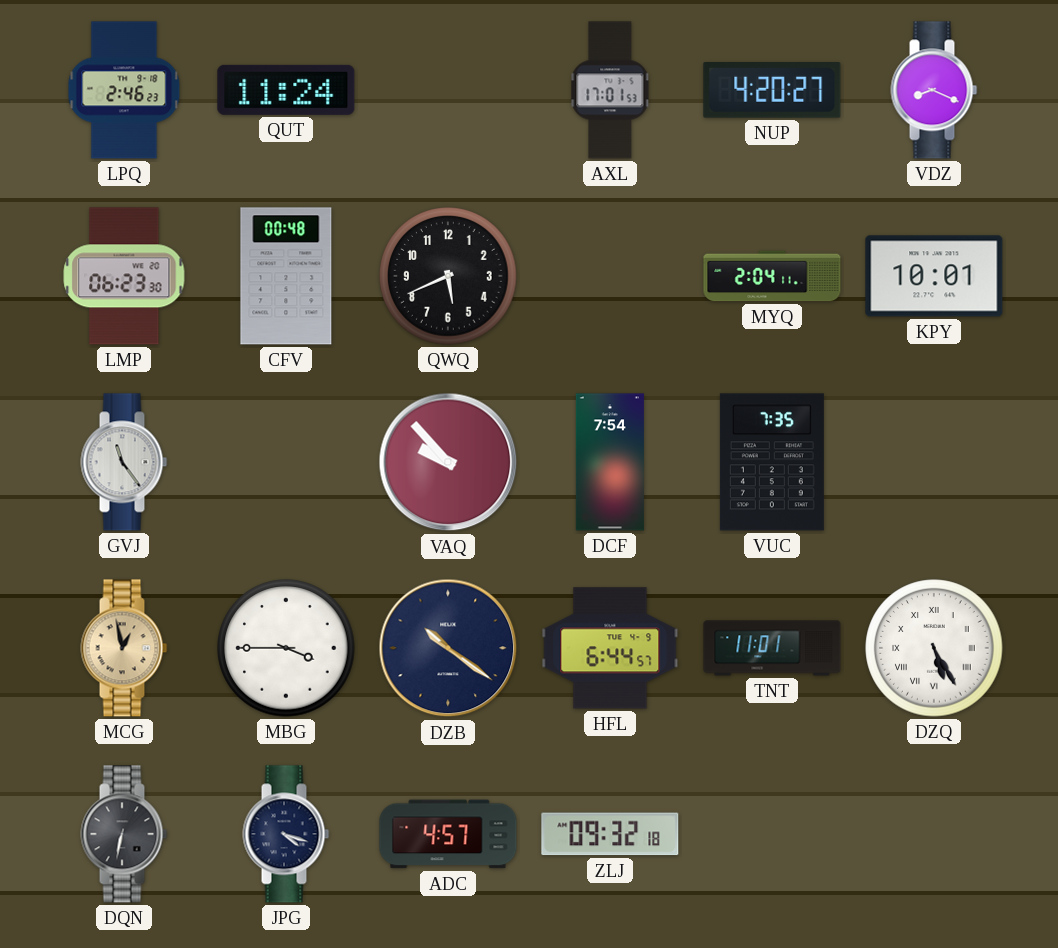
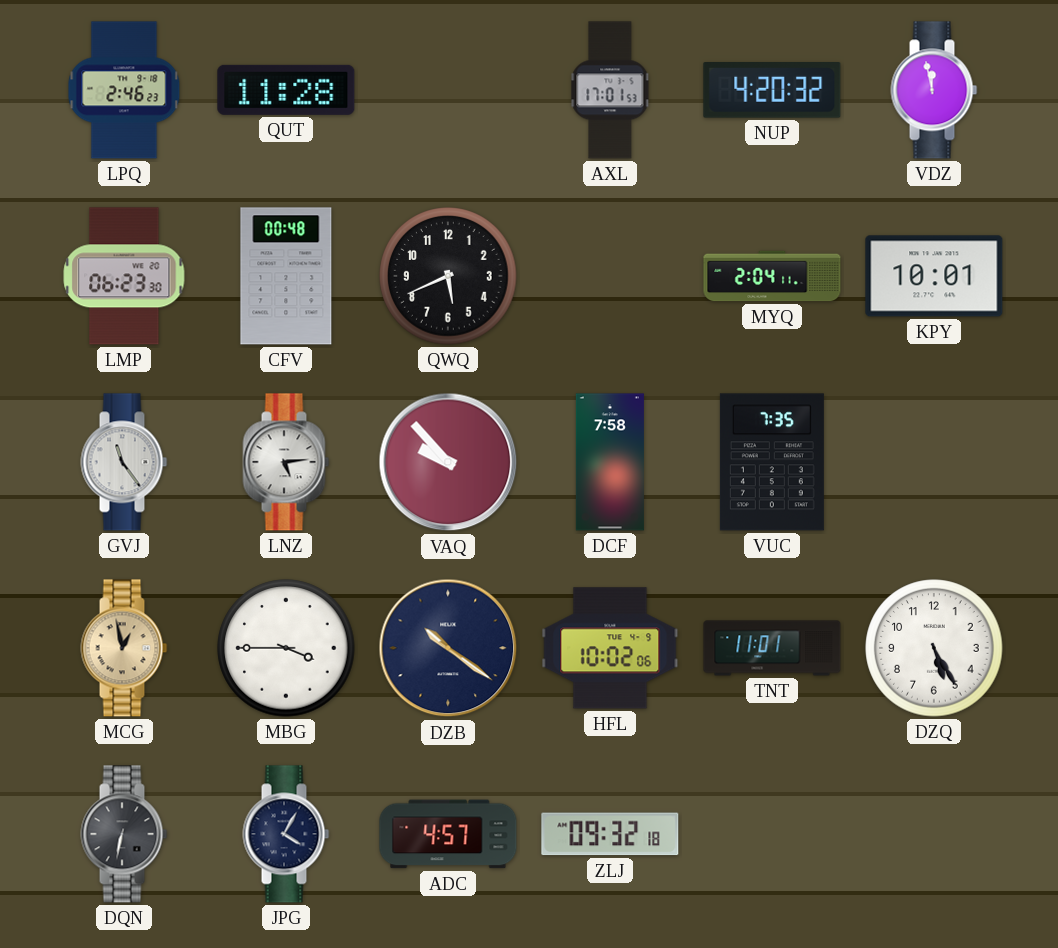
QUT: 11:24 -> 11:28
NUP: 4:20:27 -> 4:20:32
VDZ: 8:19 -> 11:58
LNZ: none -> 5:14
DCF: 7:54 -> 7:58
HFL: 6:44 -> 10:02
DZQ numerals: Roman -> Arabic
JPG: 4:18 -> 4:05
